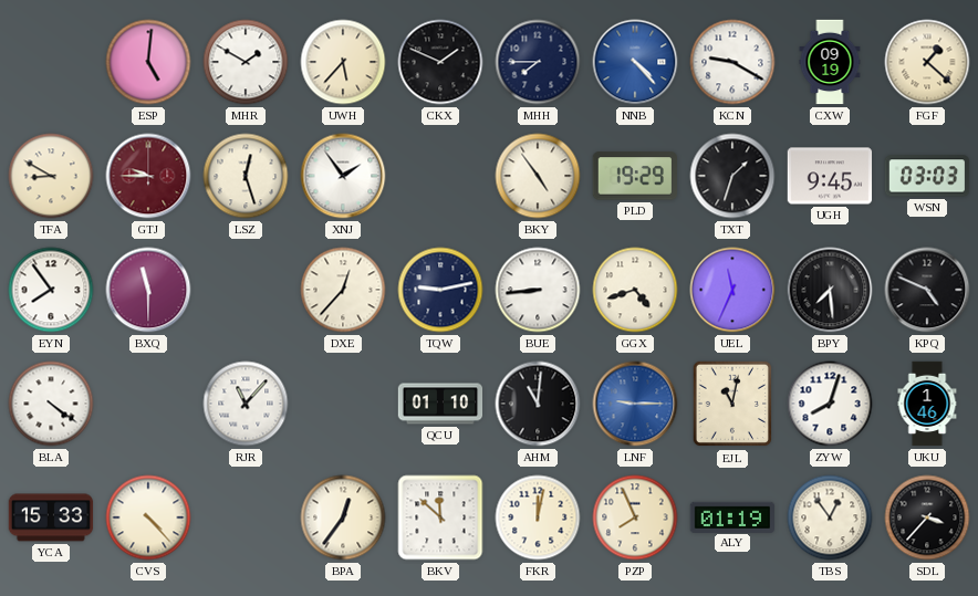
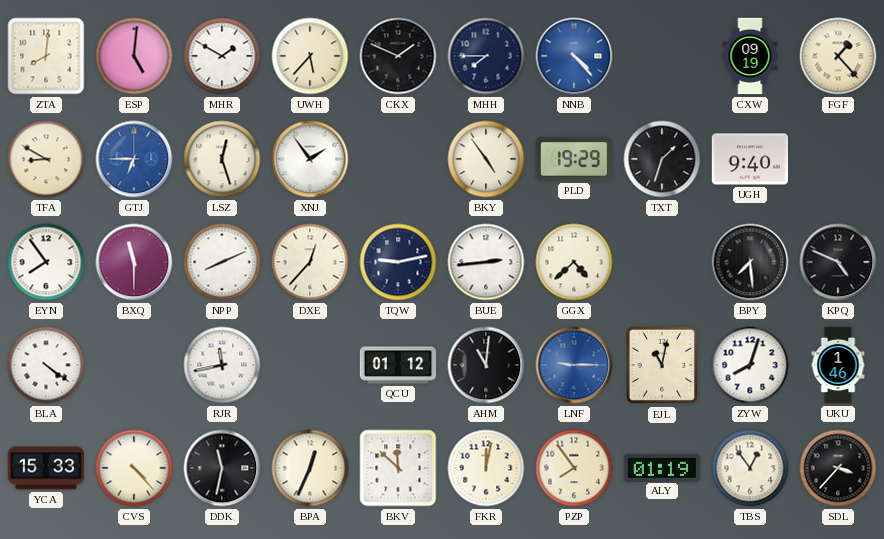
ZTA: none -> 8:01
KCN: 9:20 -> none
FGF: 1:22 -> 1:23
GTJ: 9:45 -> 6:45
GTJ dial: burgundy -> blue
UGH: 9:45 -> 9:40
WSN: 03:03 -> none
NPP: none -> 8:11
BUE: 8:44 -> 2:44
GGX: 4:42 -> 4:38
UEL: 11:34 -> none
RJR: 11:07 -> 11:43
QCU: 01:10 -> 01:12
DDK: none -> 11:32
BPA: 12:36 -> 12:34
PZP: 7:56 -> 7:54
